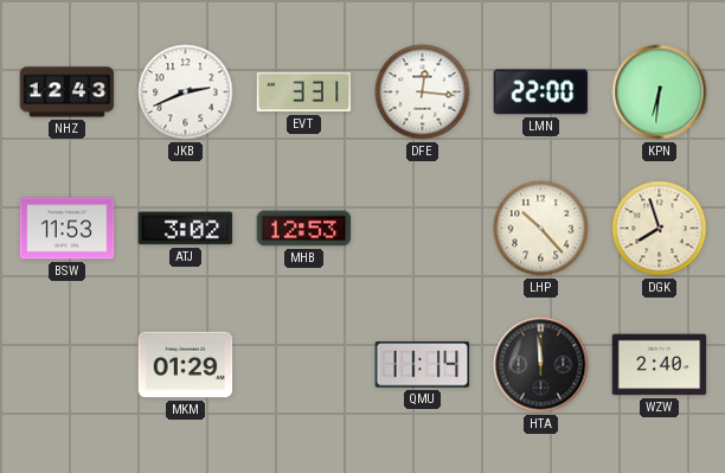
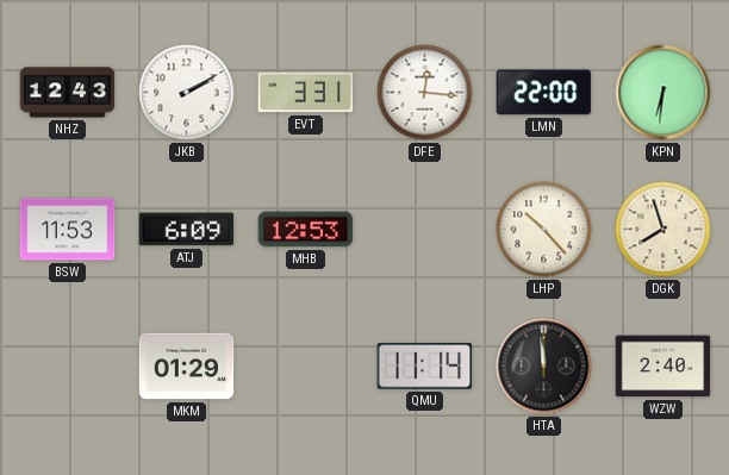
JKB: 2:41 -> 2:10
ATJ: 3:02 -> 6:09
